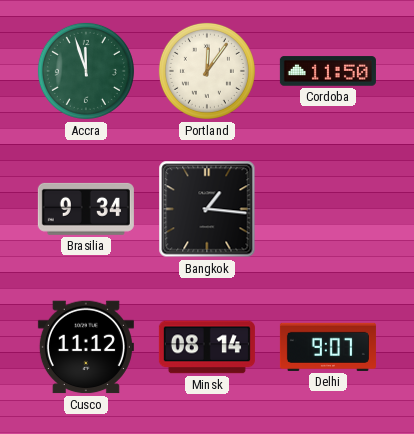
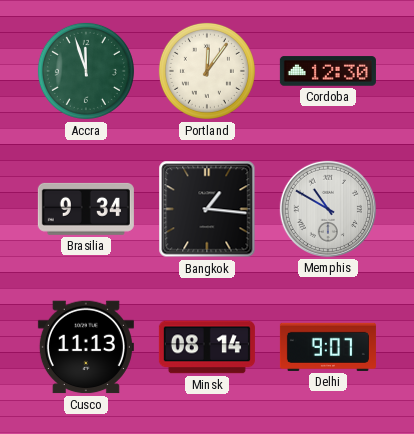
Cordoba: 11:50 -> 12:30
Memphis: none -> 10:50
Cusco: 11:12 -> 11:13
